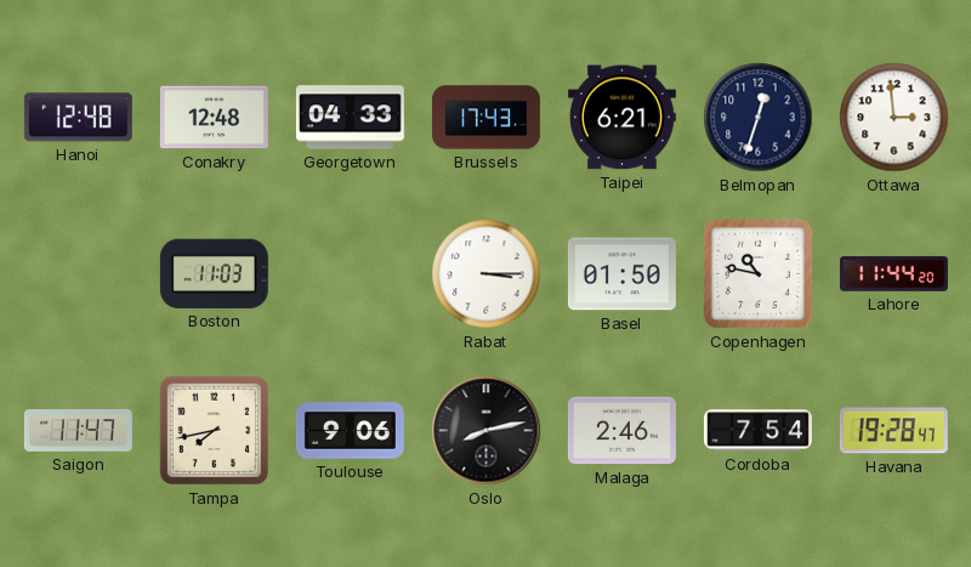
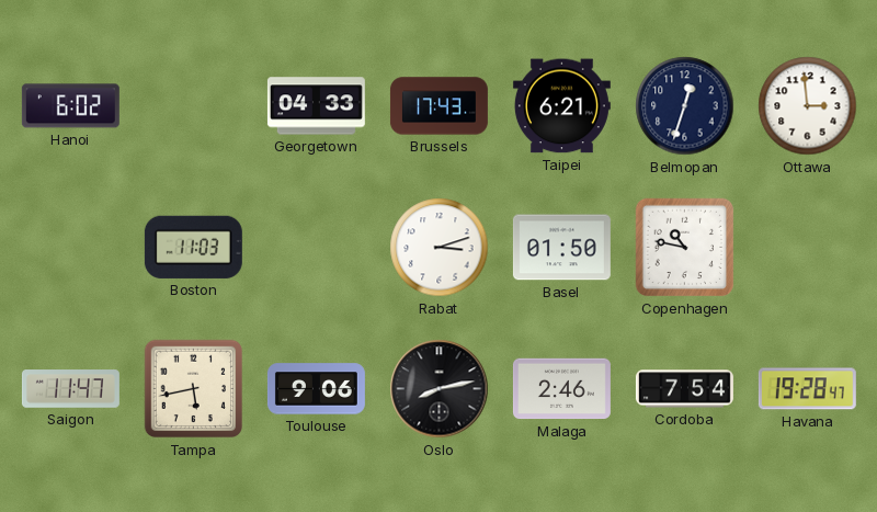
Hanoi: 12:48 -> 6:02
Conakry: 12:48 -> none
Rabat: 3:15 -> 3:12
Lahore: 11:44 -> none
Tampa: 7:43 -> 5:43
